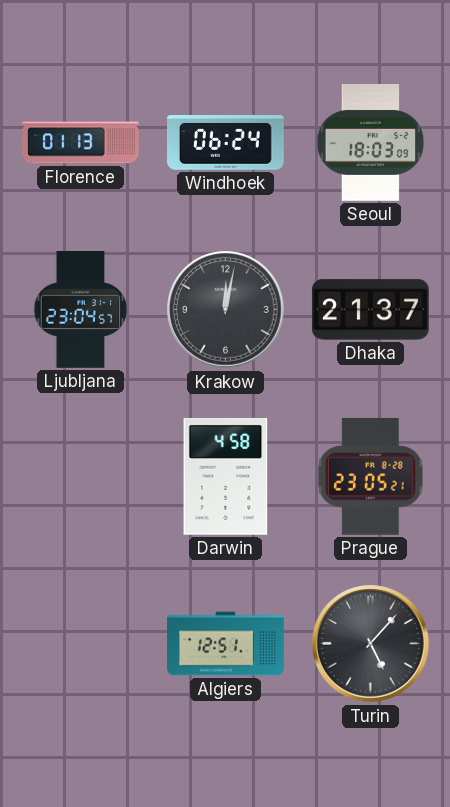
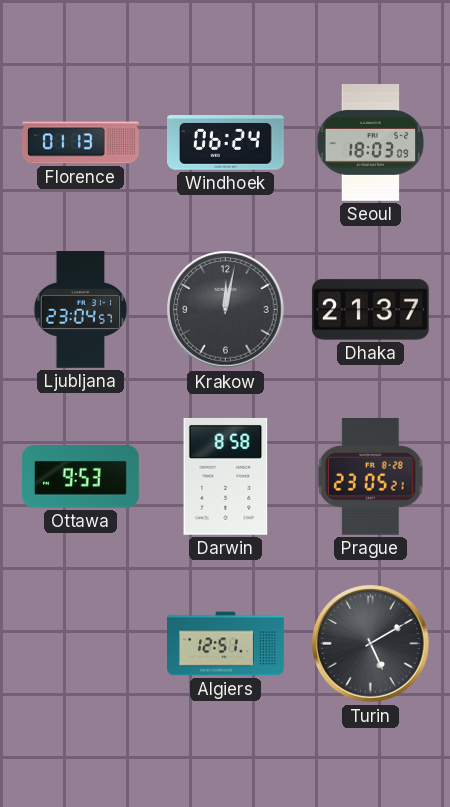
Ottawa: none -> 9:53
Darwin: 4:58 -> 8:58
Turin: 5:07 -> 5:10
